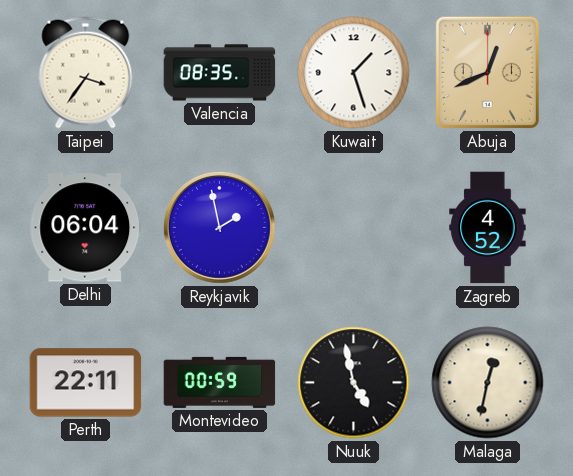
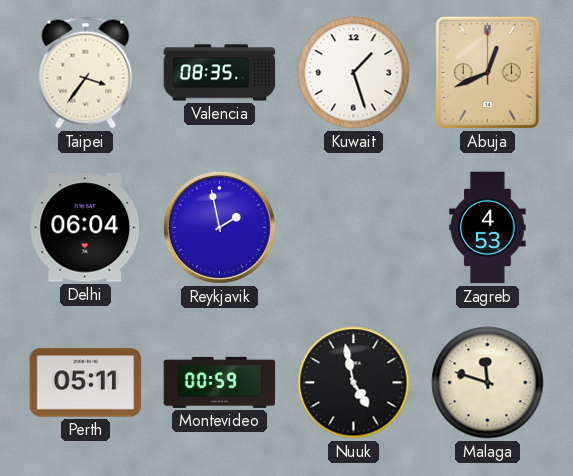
Zagreb: 4:52 -> 4:53
Perth: 22:11 -> 05:11
Malaga: 12:32 -> 11:48
